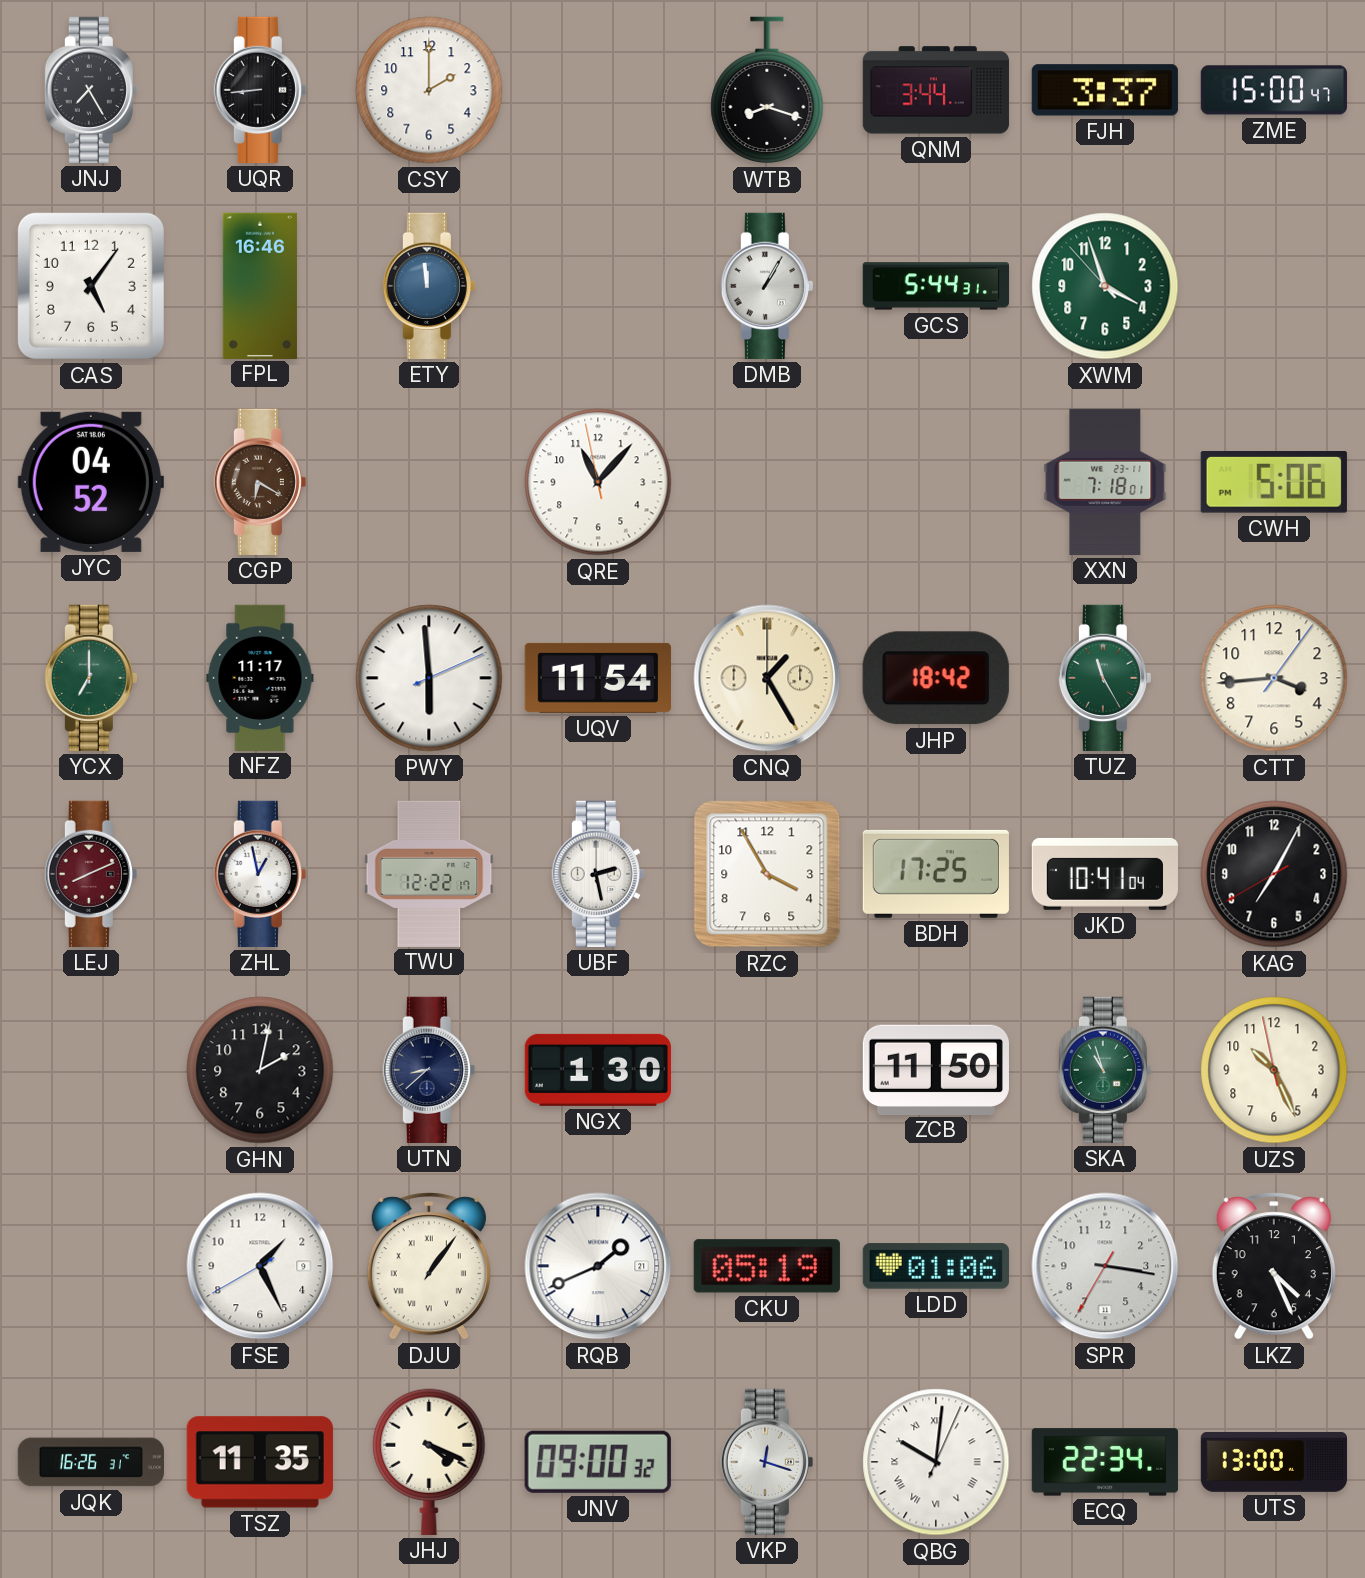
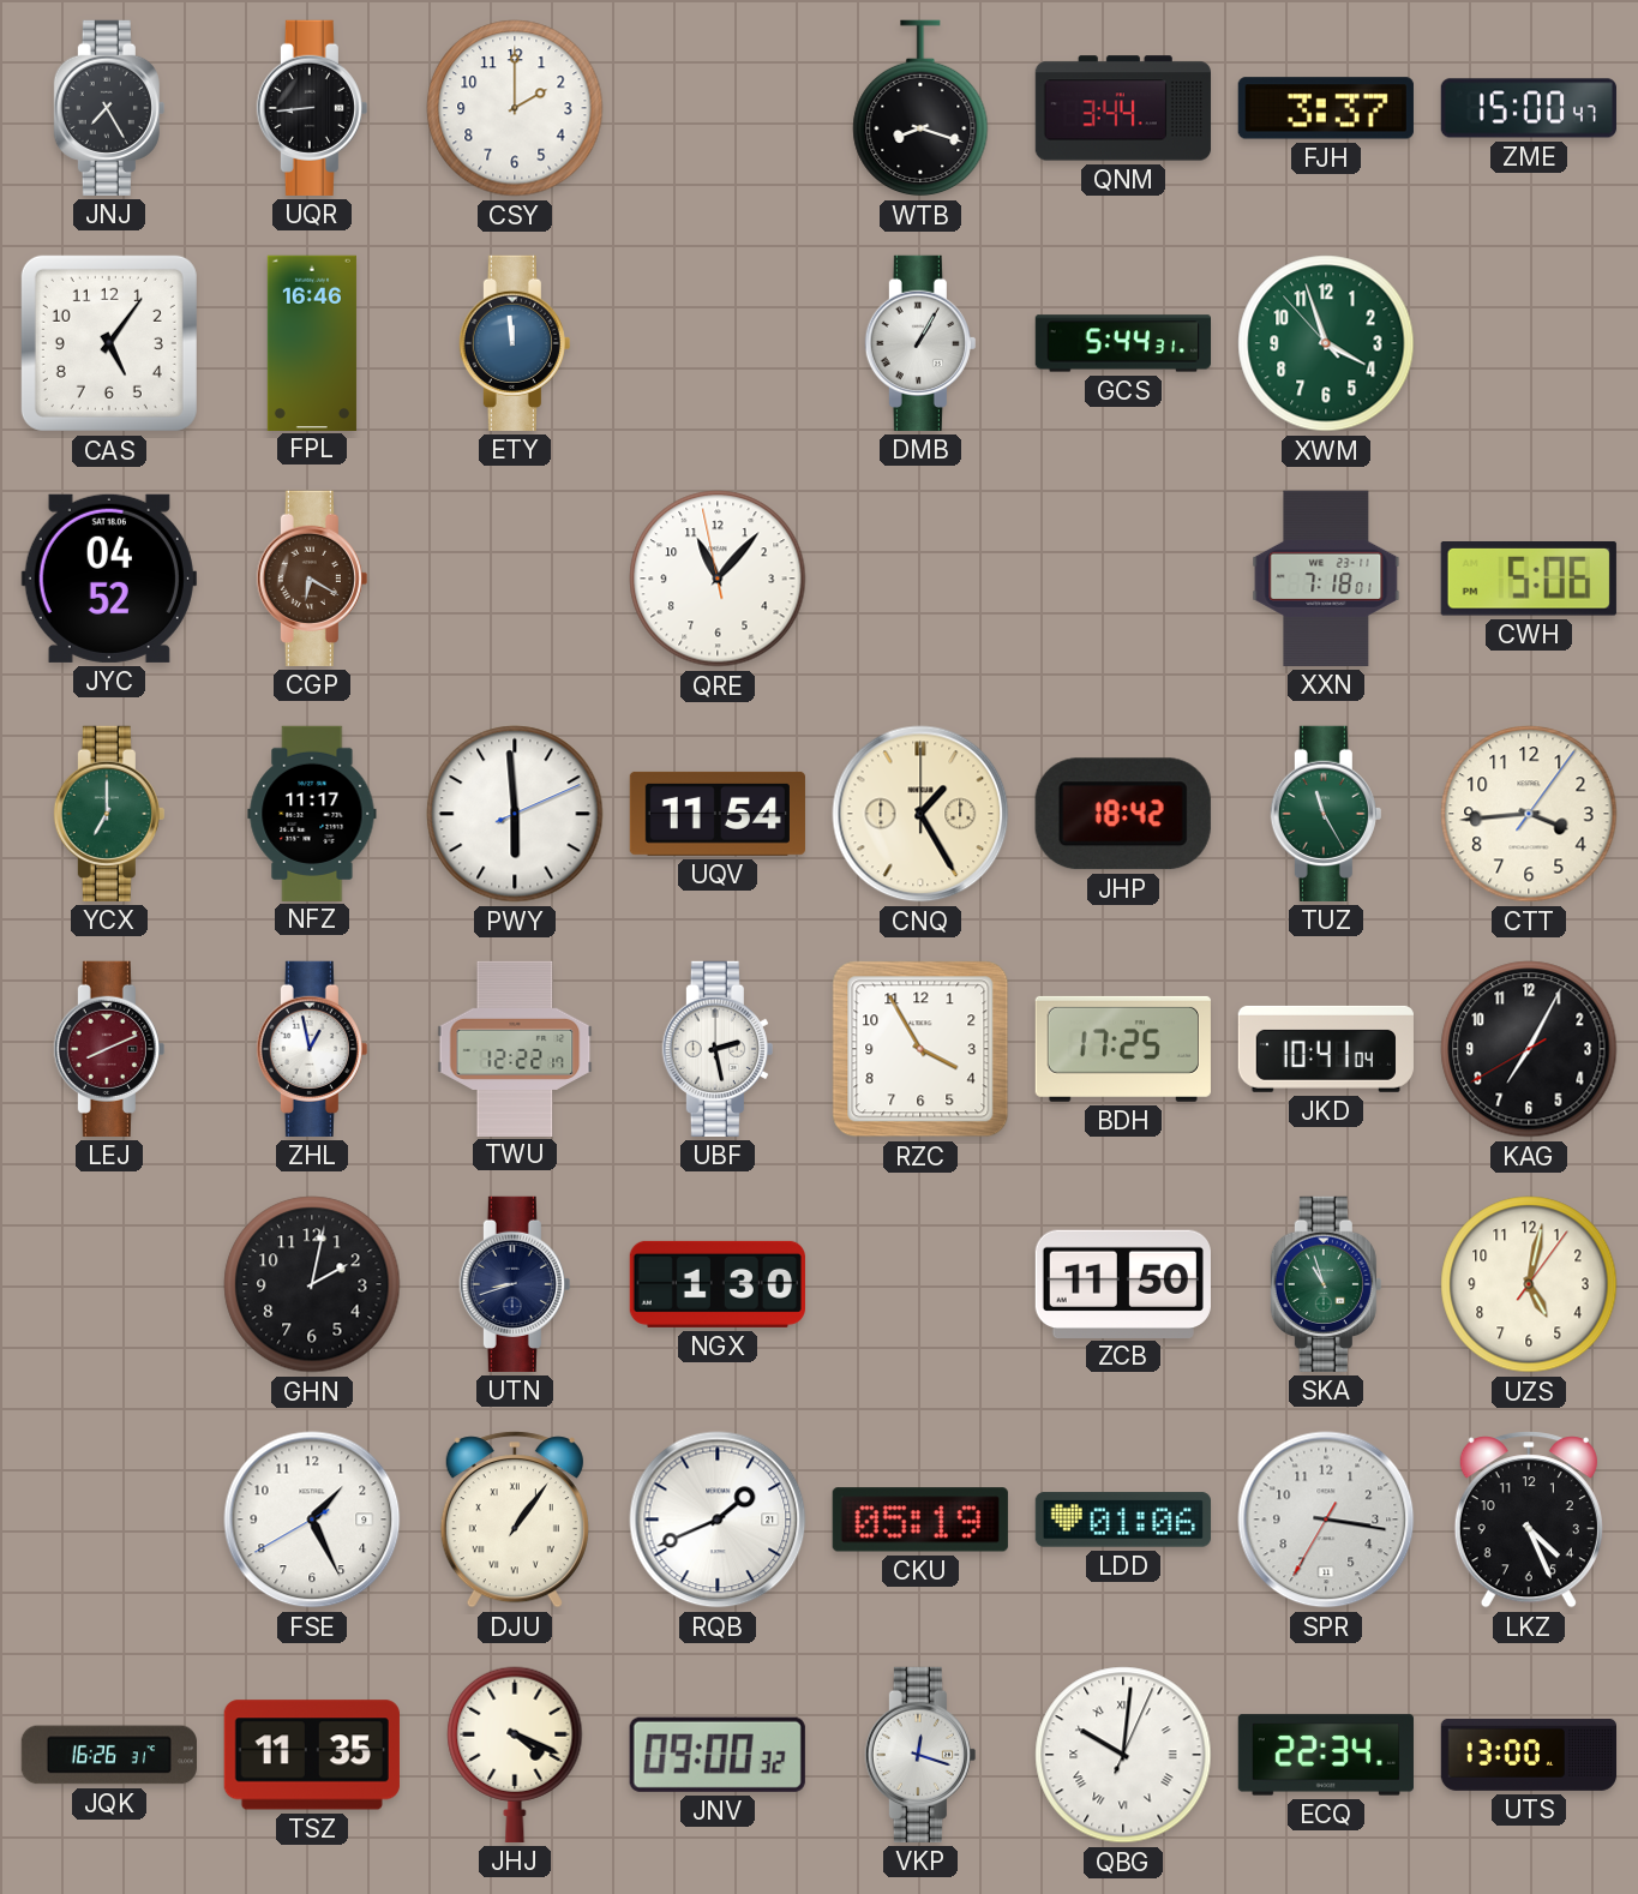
UTN: 8:38 -> 8:42
UZS: 10:25 -> 5:02
